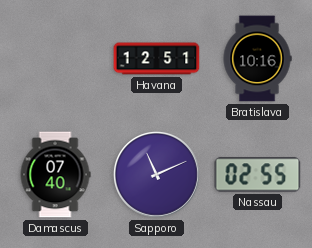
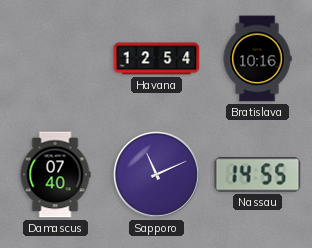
Havana: 12:51 -> 12:54
Nassau: 02:55 -> 14:55
